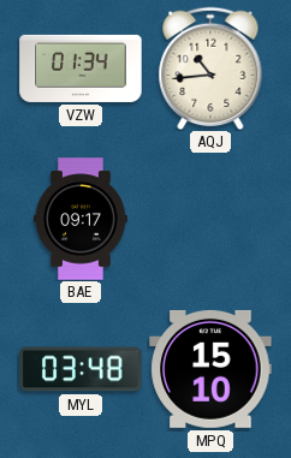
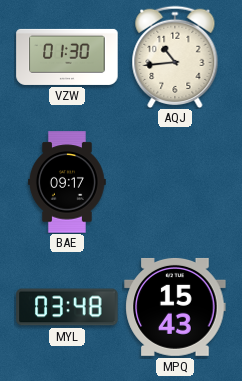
VZW: 01:34 -> 01:30
MPQ: 15:10 -> 15:43
